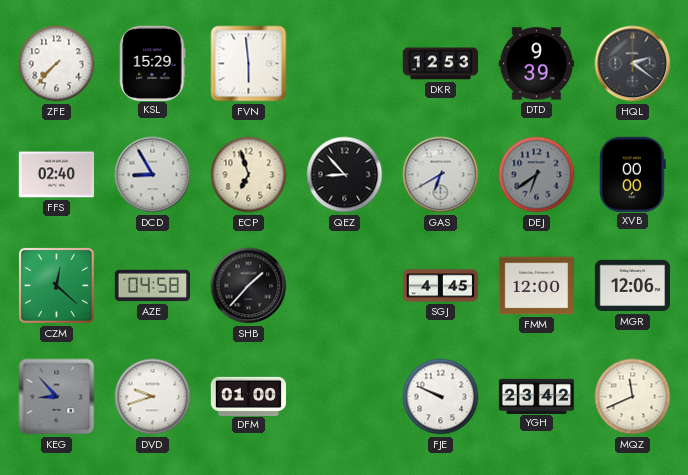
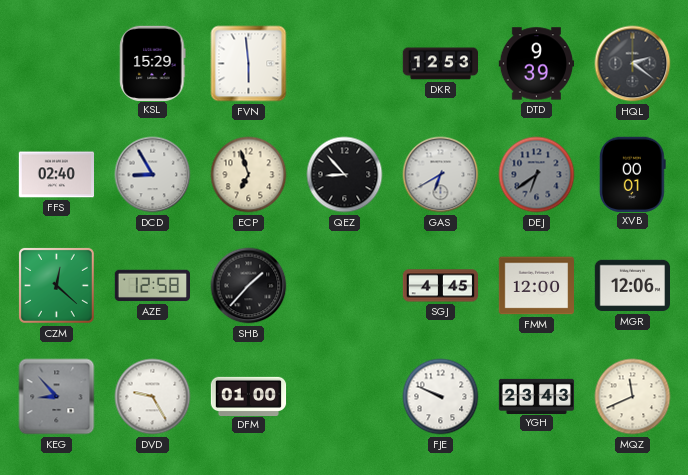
ZFE: 7:37 -> none
XVB: 00:00 -> 00:01
AZE: 04:58 -> 12:58
DVD: 9:42 -> 9:25
YGH: 23:42 -> 23:43
